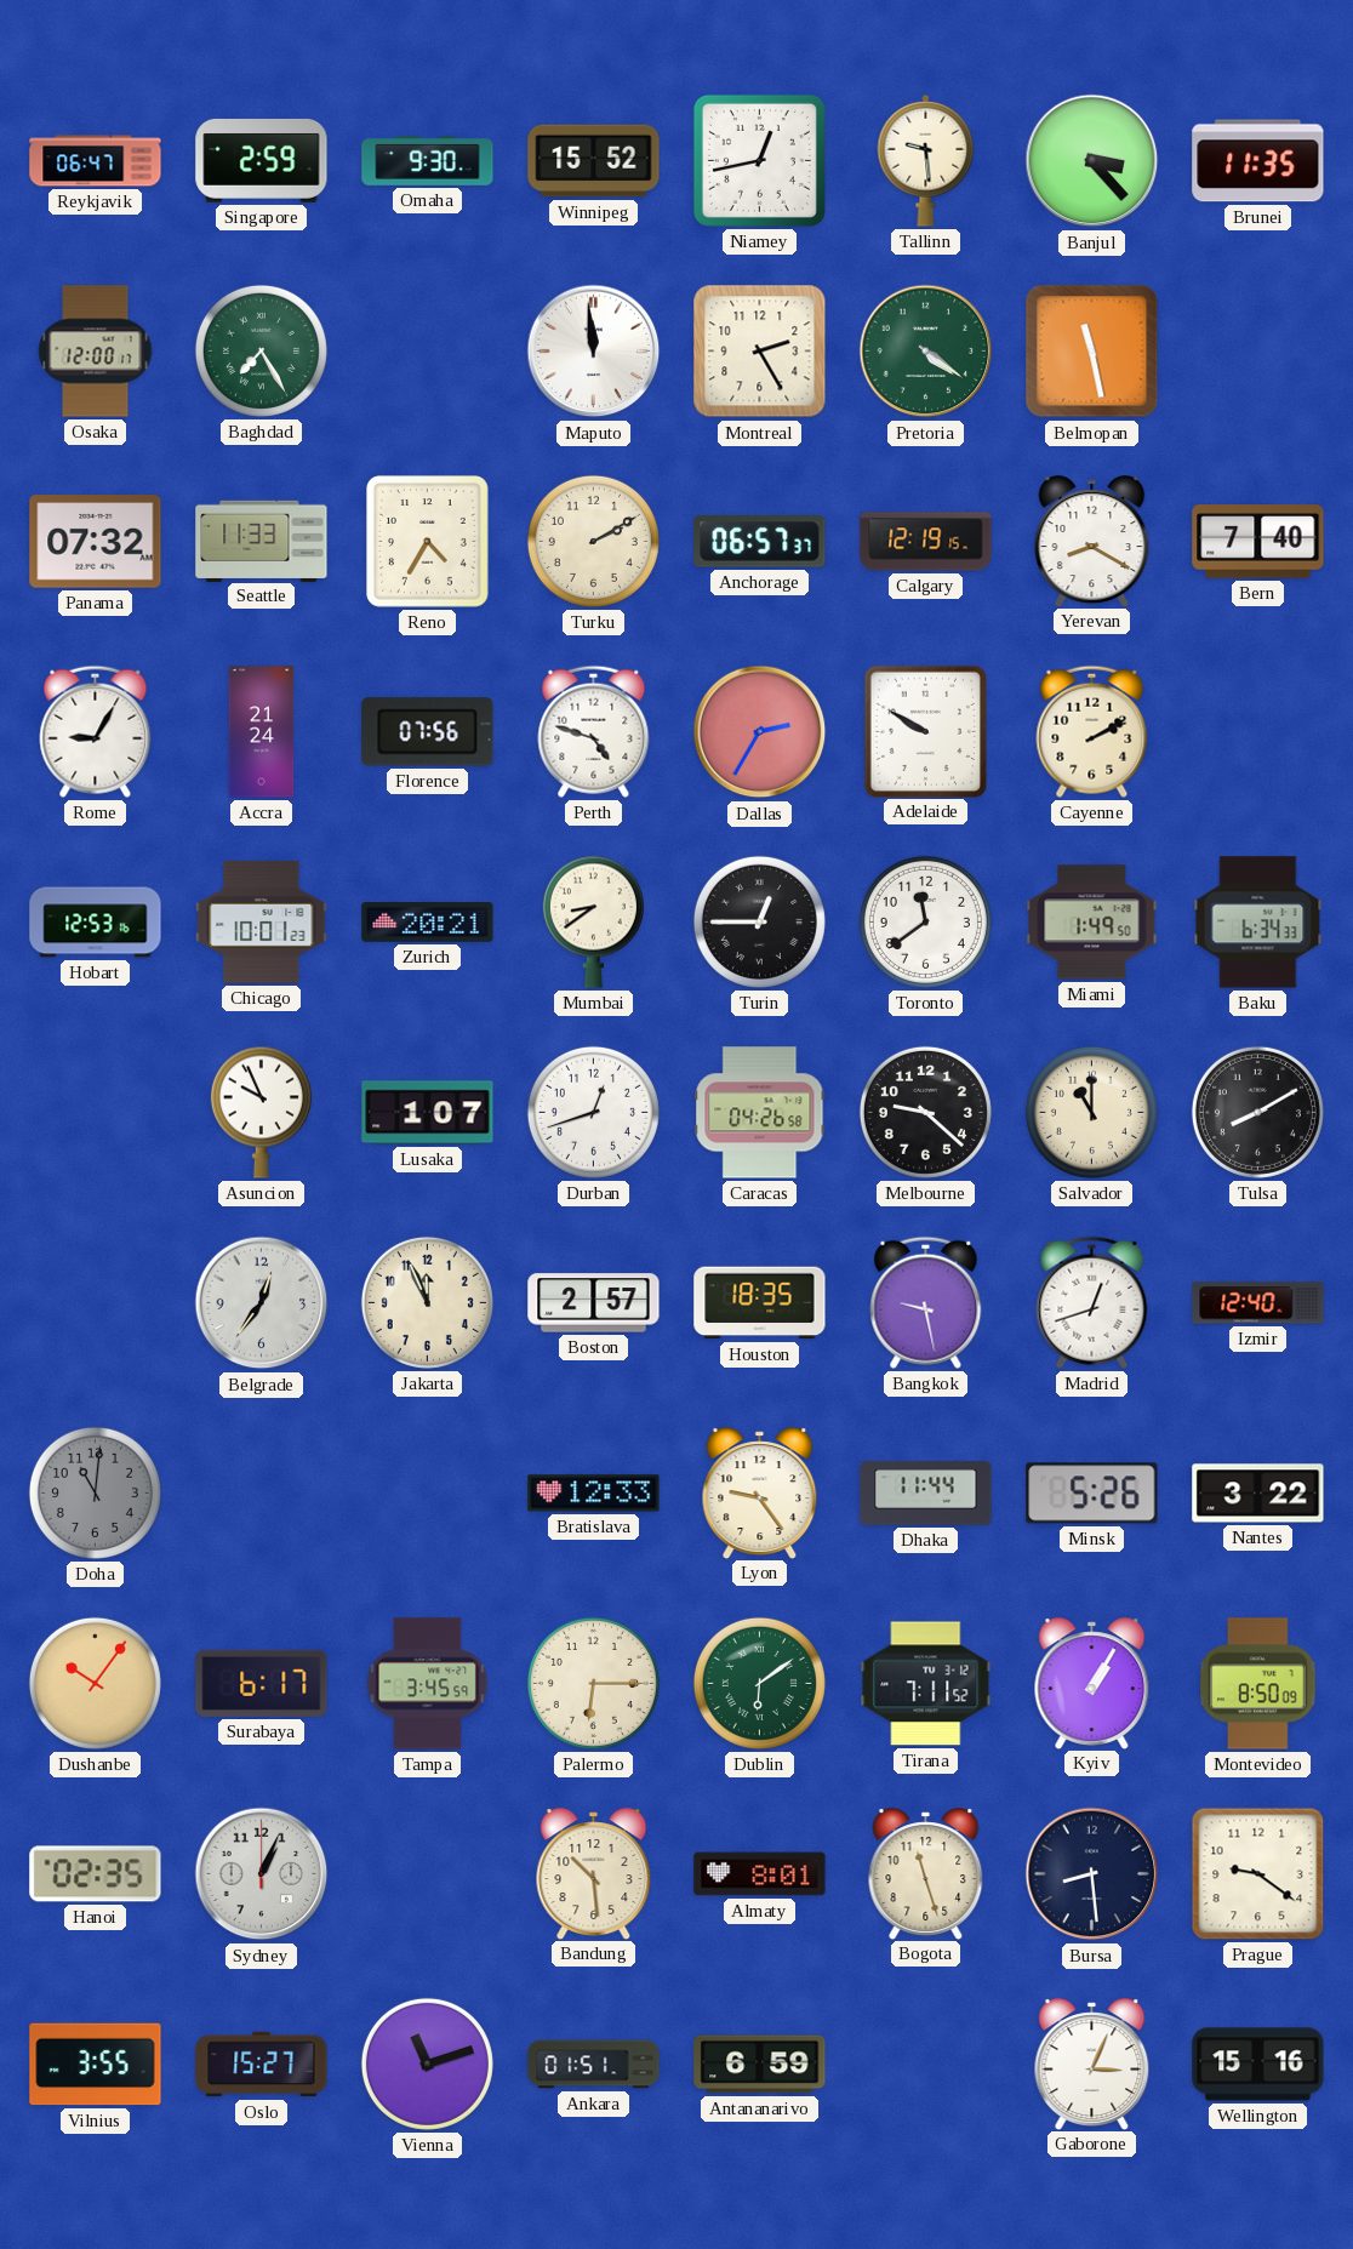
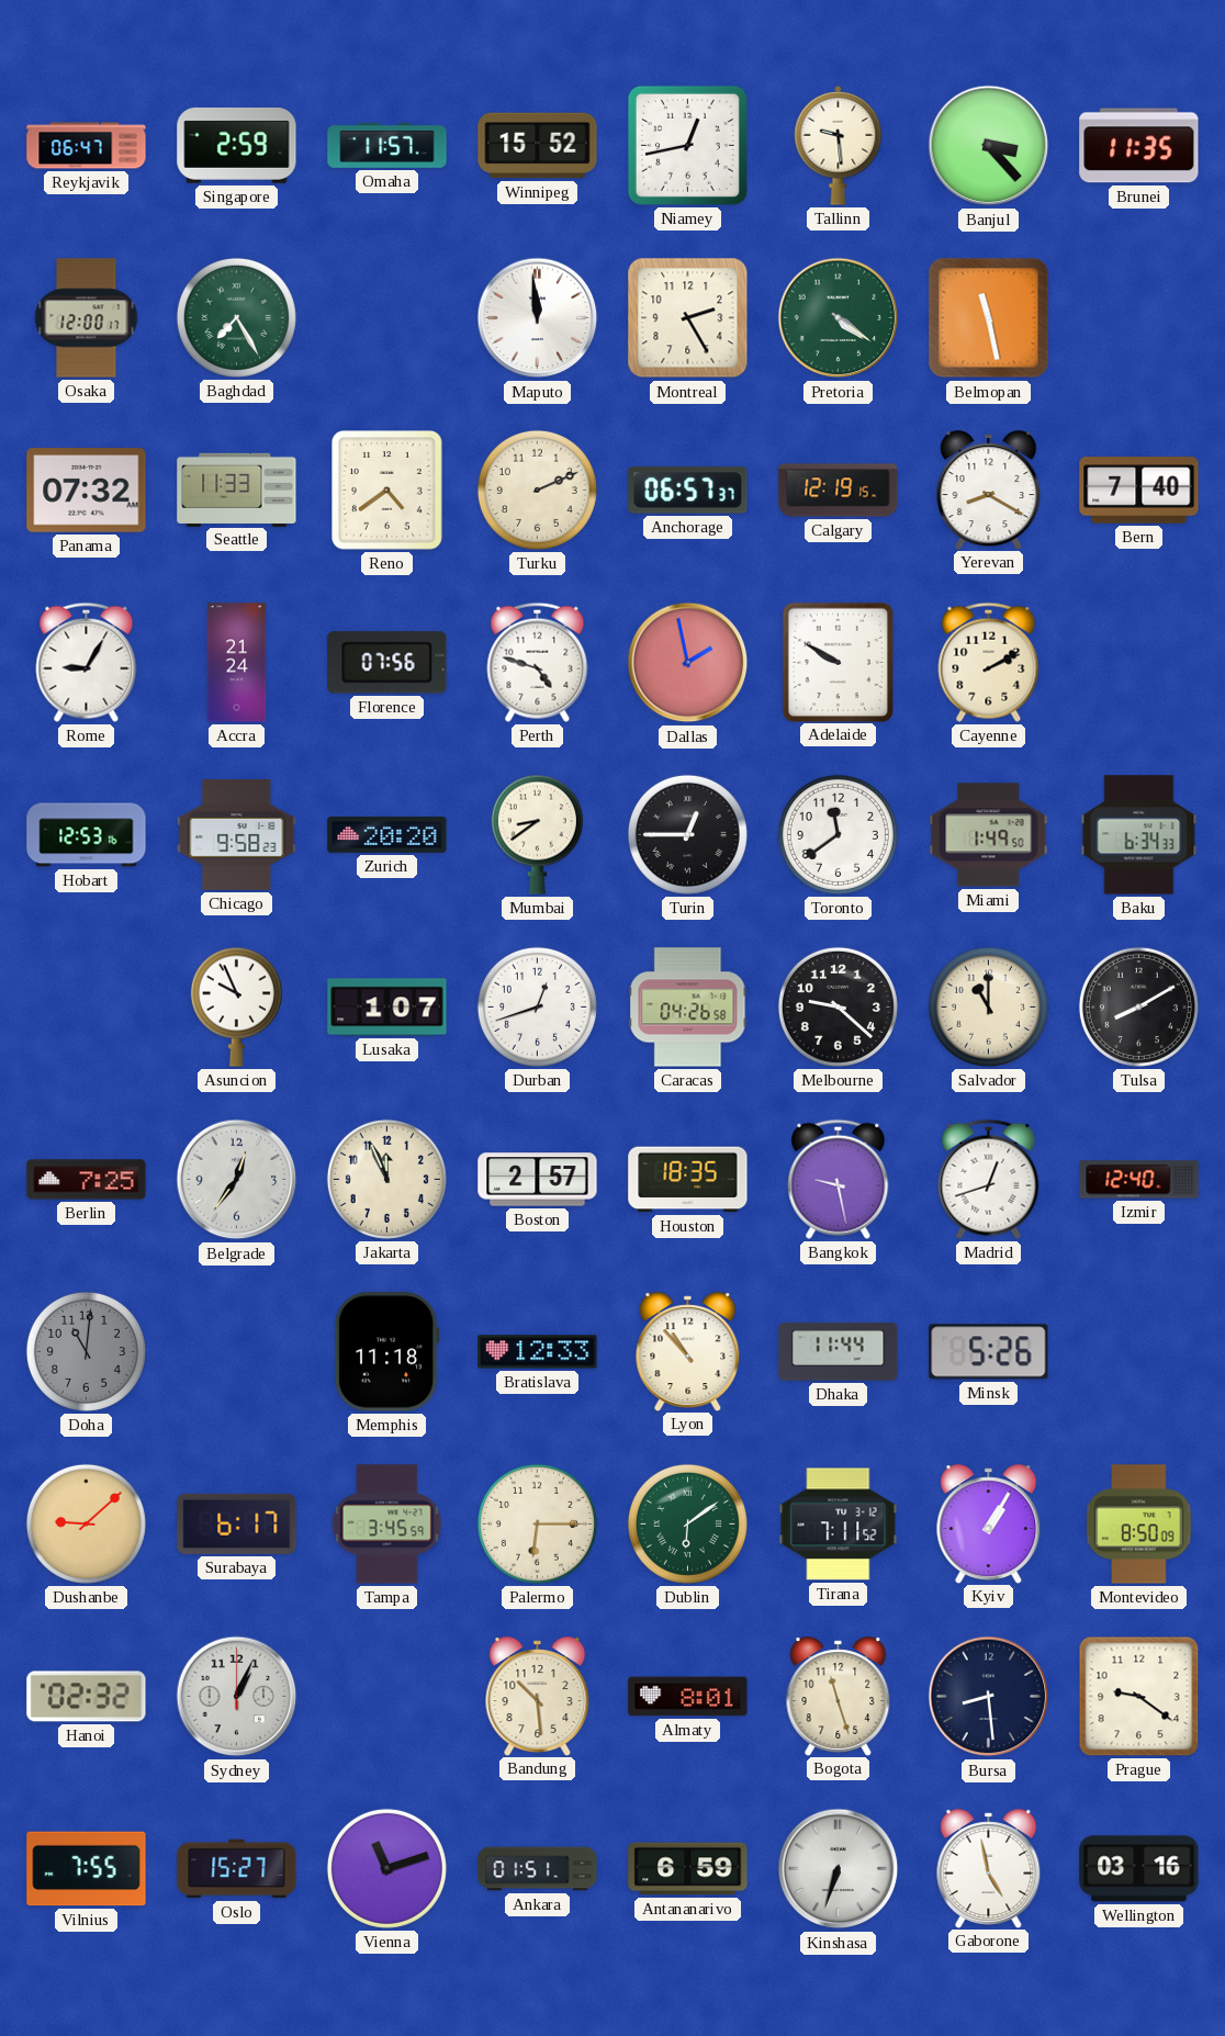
Omaha: 9:30 -> 11:57
Reno: 4:35 -> 4:39
Turku: 2:10 -> 2:11
Dallas: 2:35 -> 1:58
Chicago: 10:01 -> 9:58
Zurich: 20:21 -> 20:20
Berlin: none -> 7:25
Memphis: none -> 11:18
Lyon: 9:24 -> 10:53
Nantes: 3:22 -> none
Dushanbe: 10:06 -> 9:08
Hanoi: 02:35 -> 02:32
Vilnius: 3:55 -> 7:55
Kinshasa: none -> 6:33
Gaborone: 3:04 -> 4:58
Wellington: 15:16 -> 03:16
